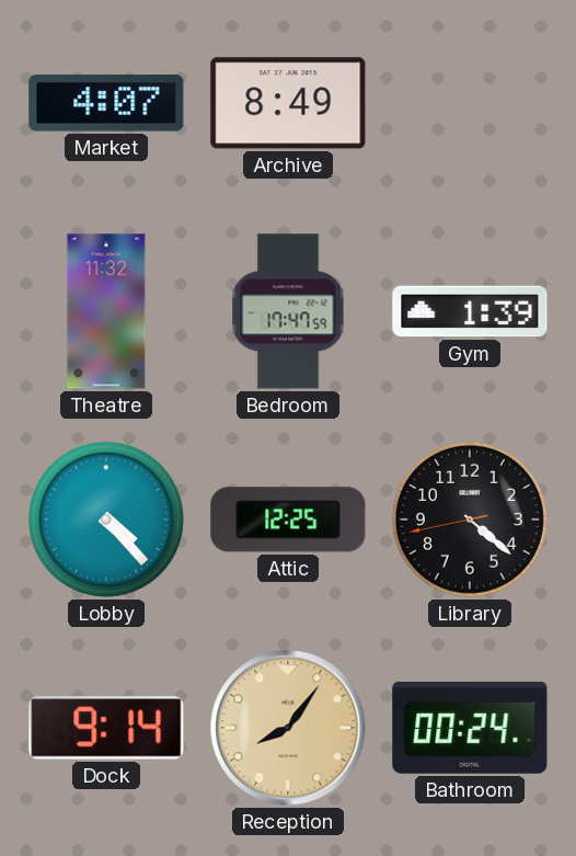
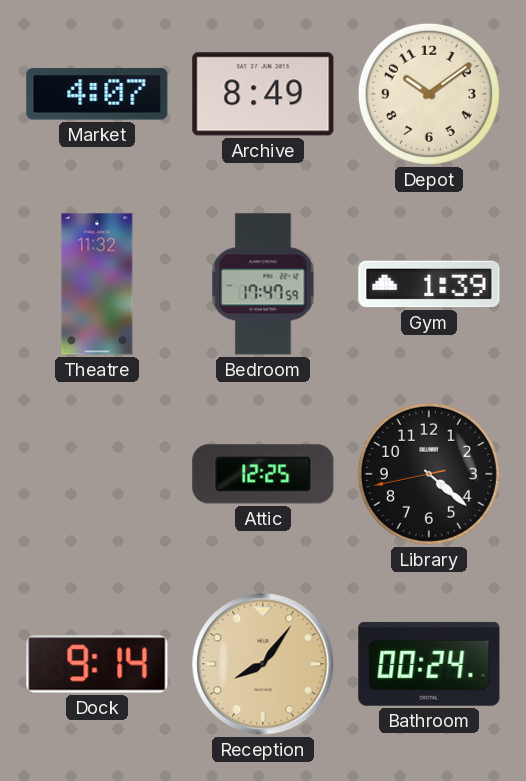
Depot: none -> 10:09
Lobby: 4:23 -> none
